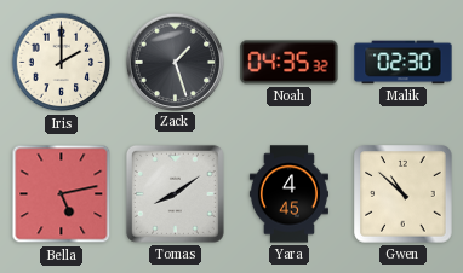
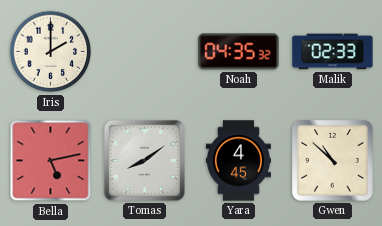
Zack: 1:27 -> none
Malik: 02:30 -> 02:33
